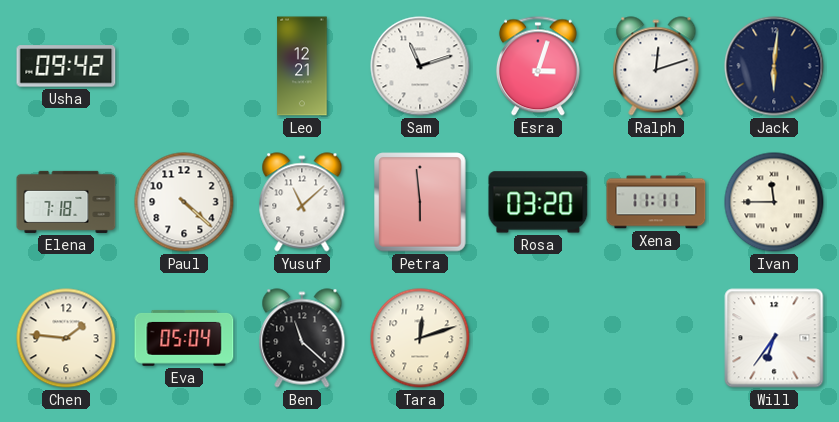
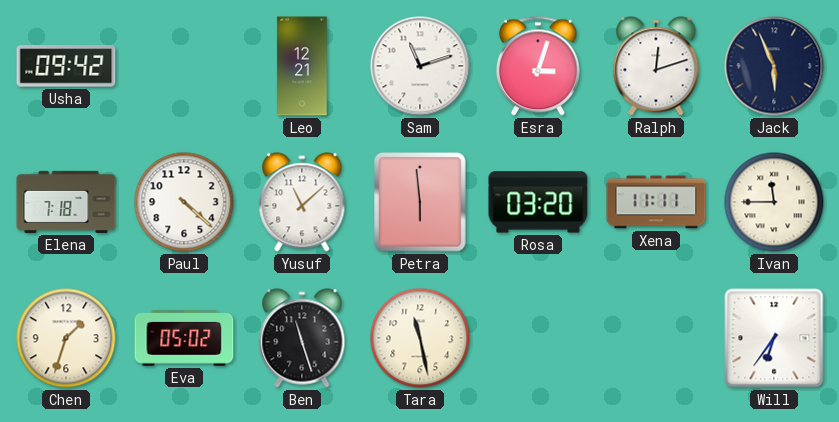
Jack: 6:01 -> 5:56
Chen: 1:46 -> 1:33
Eva: 05:04 -> 05:02
Ben: 11:22 -> 11:27
Tara: 12:12 -> 11:28
